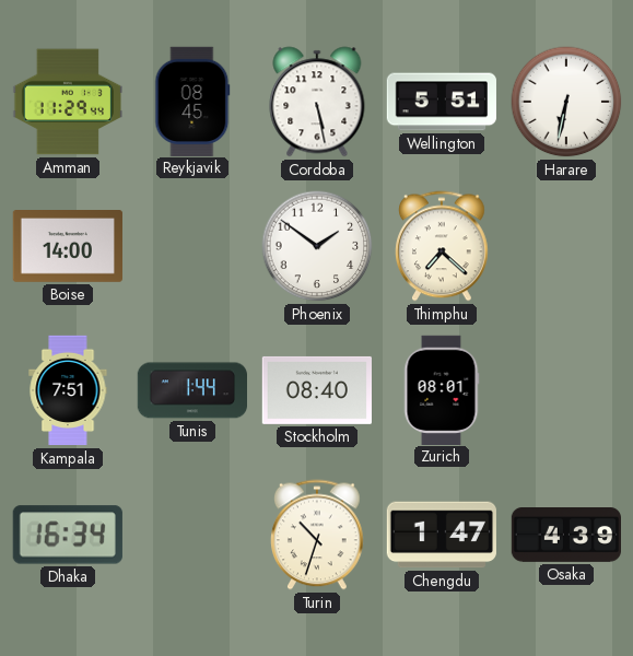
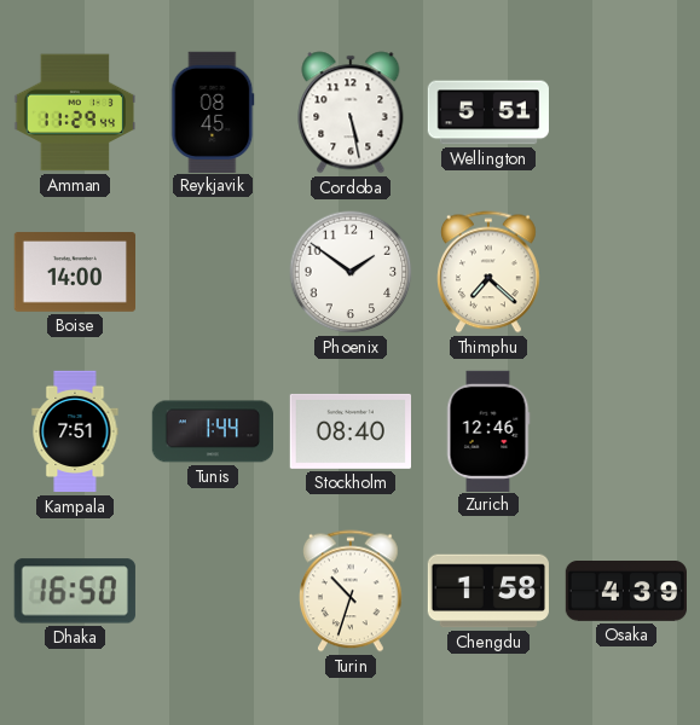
Harare: 6:32 -> none
Zurich: 08:01 -> 12:46
Dhaka: 16:34 -> 16:50
Chengdu: 1:47 -> 1:58
